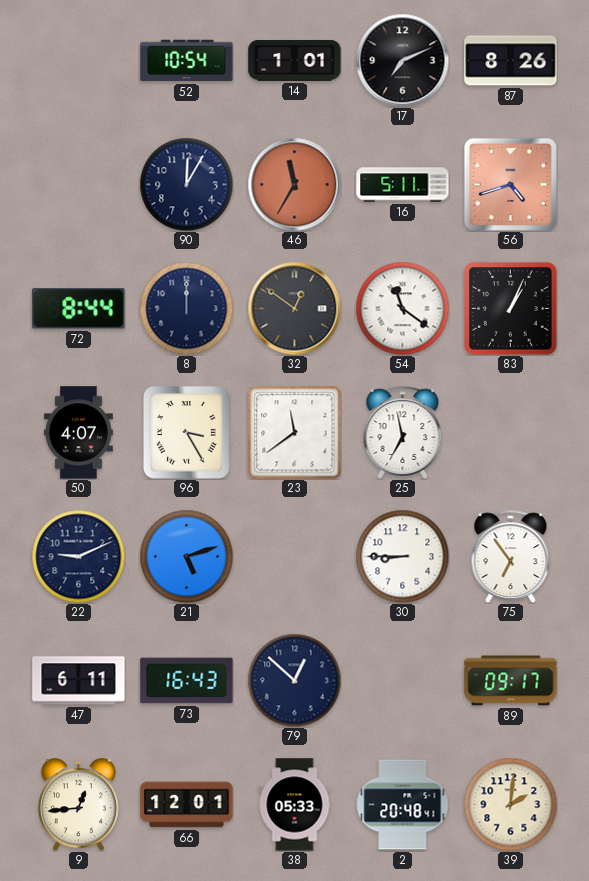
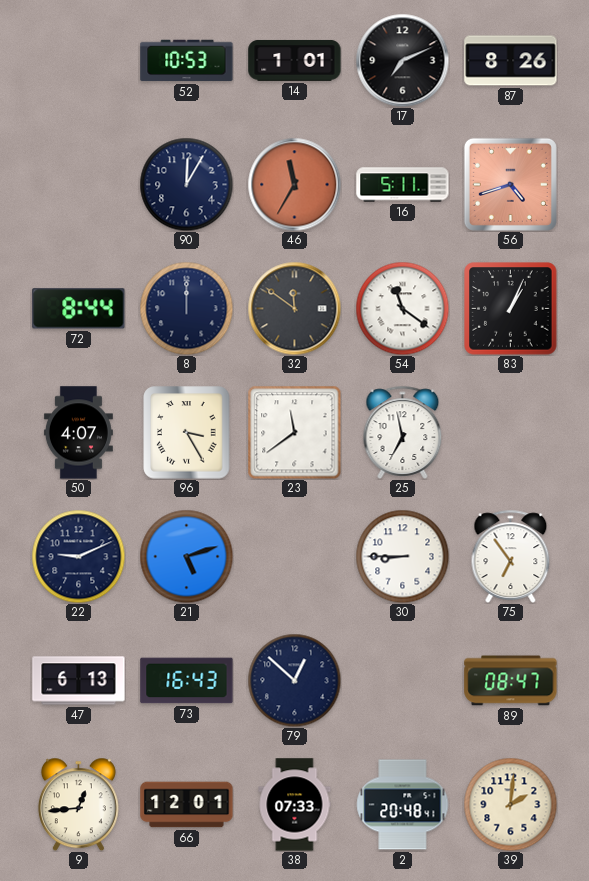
52: 10:54 -> 10:53
32: 12:51 -> 11:51
47: 6:11 -> 6:13
89: 09:17 -> 08:47
38: 05:33 -> 07:33
